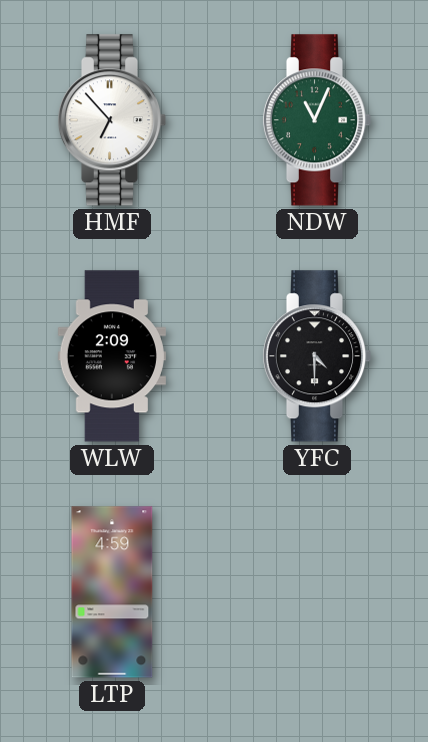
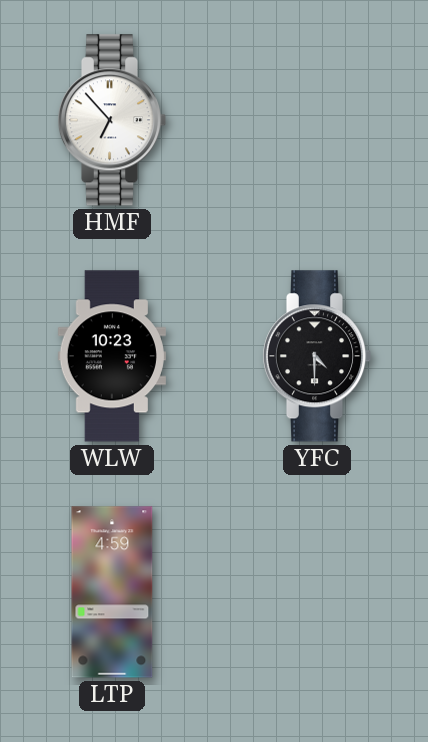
NDW: 11:04 -> none
WLW: 2:09 -> 10:23
